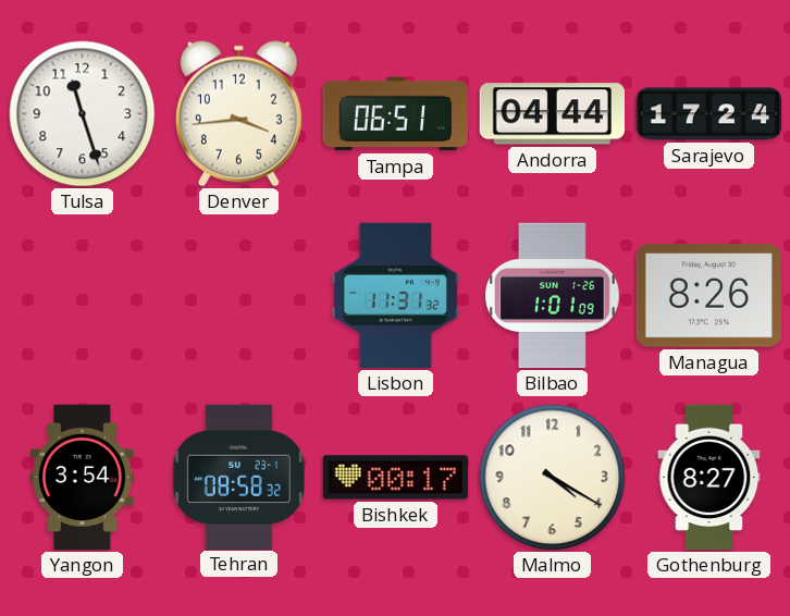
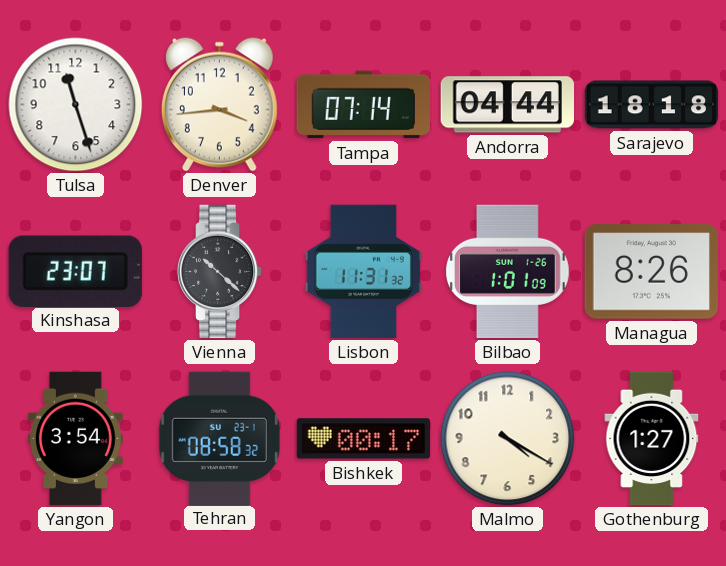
Tampa: 06:51 -> 07:14
Sarajevo: 17:24 -> 18:18
Kinshasa: none -> 23:07
Vienna: none -> 10:22
Gothenburg: 8:27 -> 1:27
